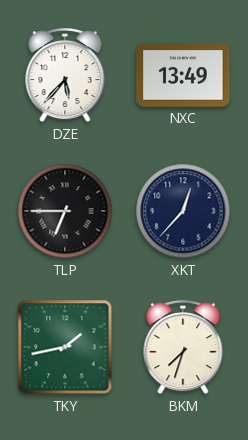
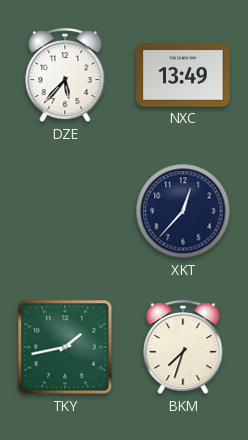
TLP: 6:45 -> none
